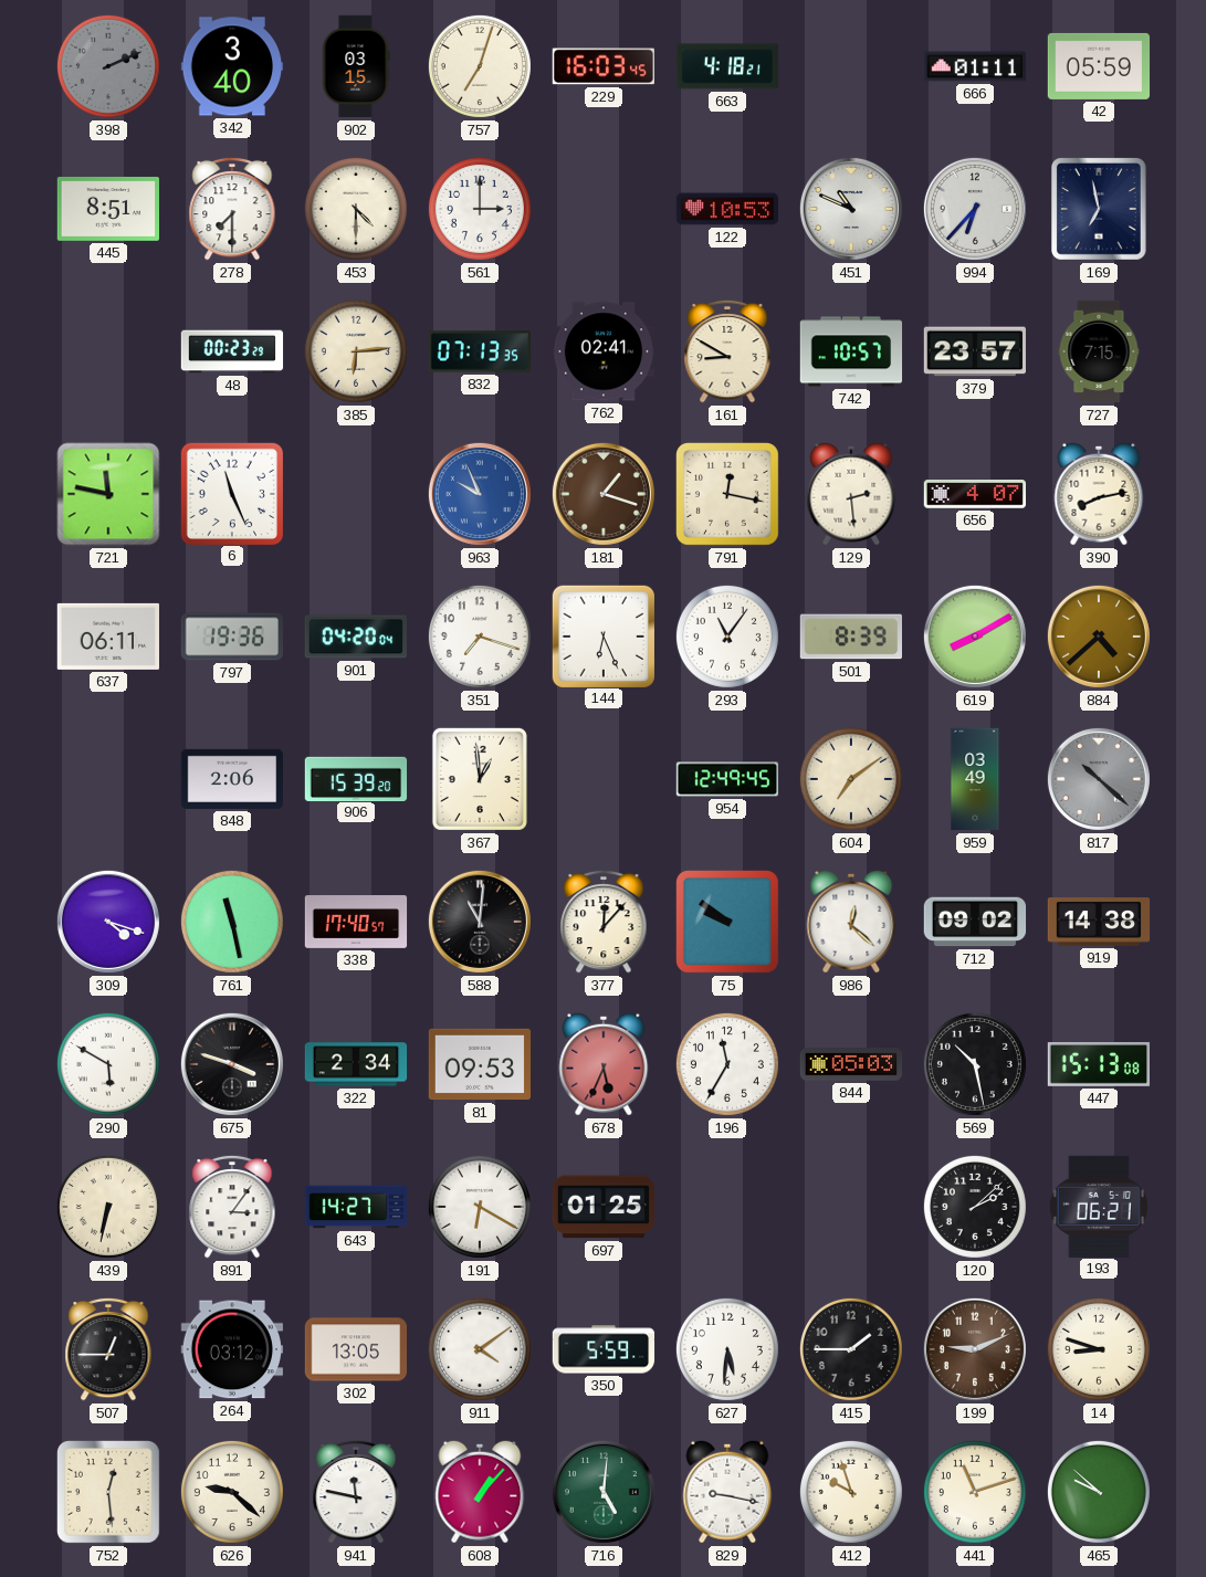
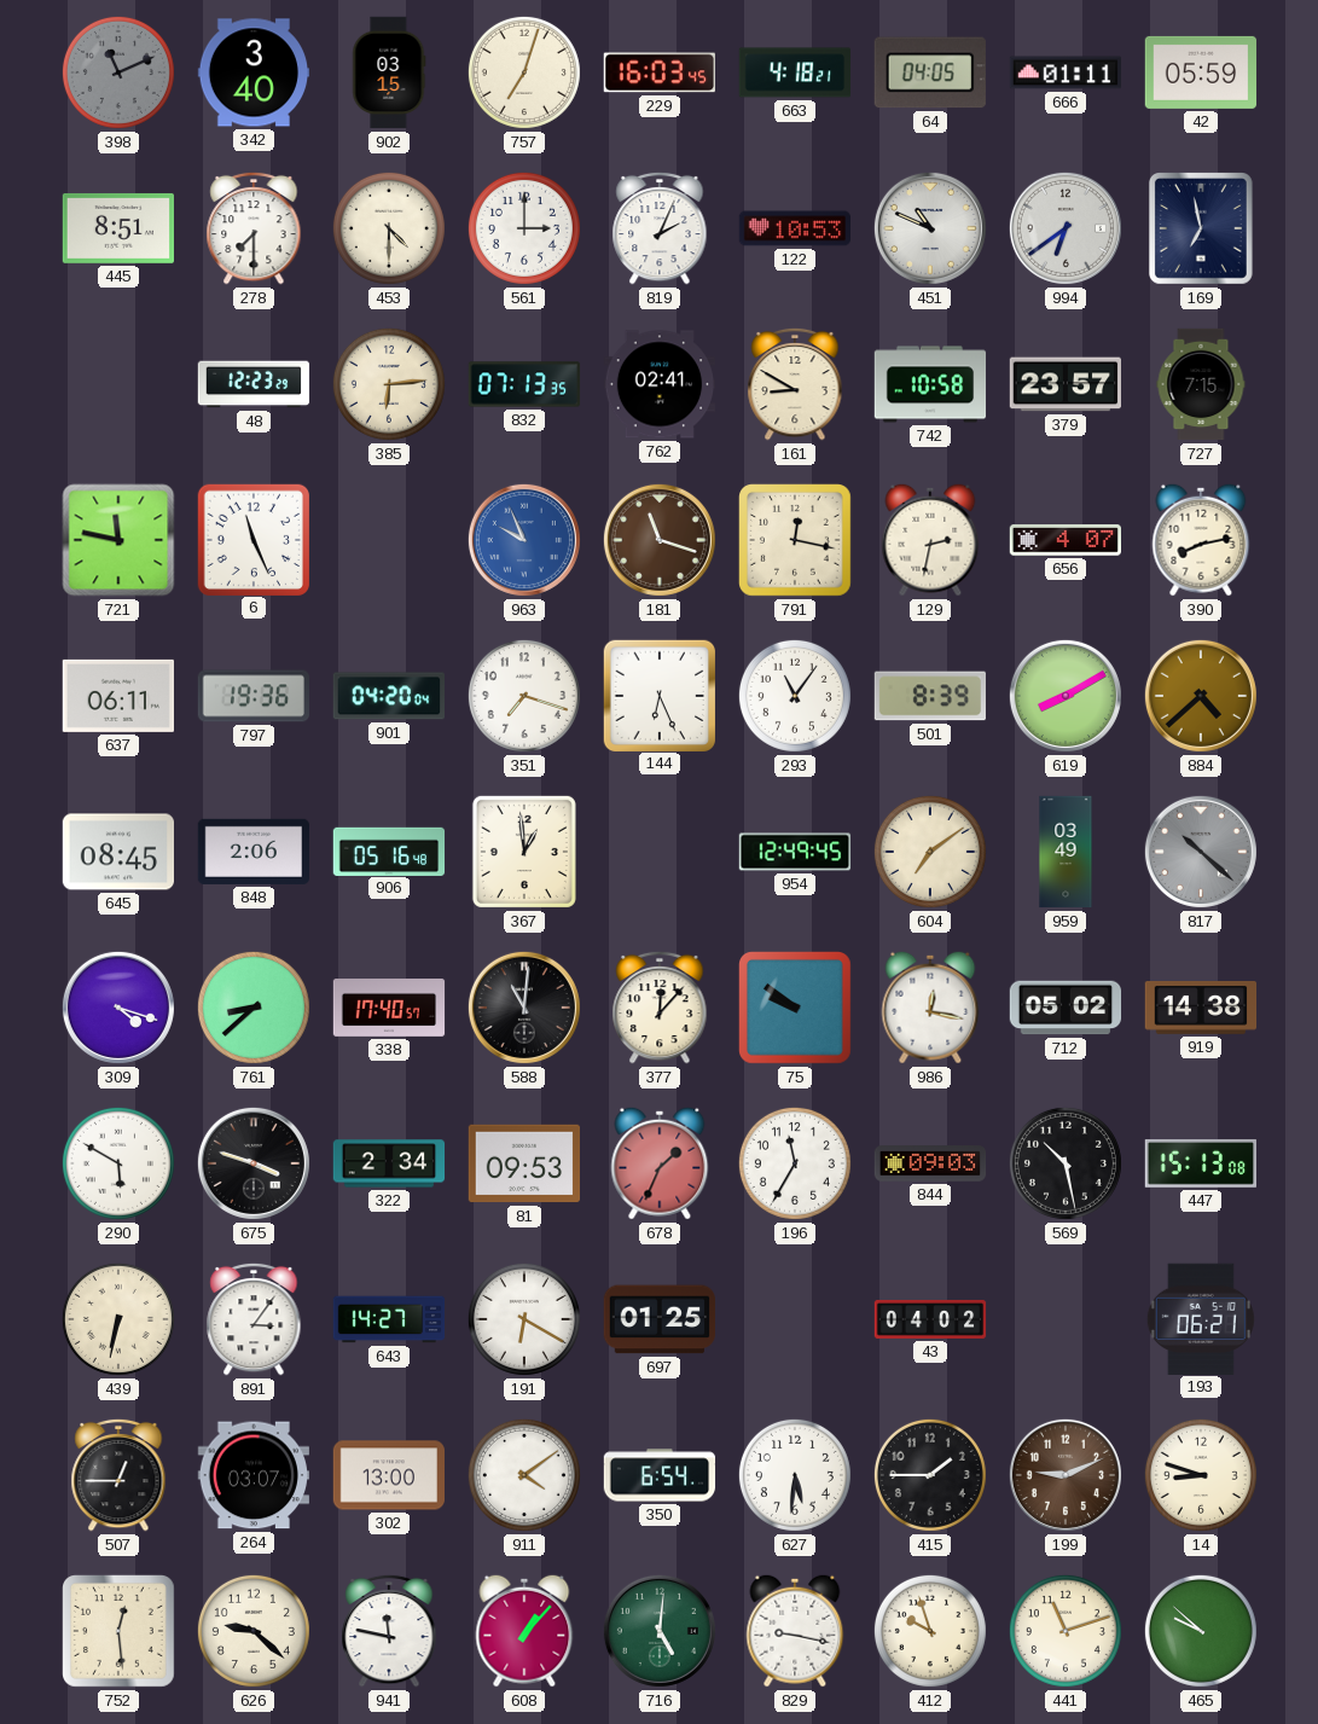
398: 2:11 -> 11:11
64: none -> 04:05
819: none -> 2:04
994: 6:37 -> 6:39
48: 00:23 -> 12:23
742: 10:57 -> 10:58
181: 1:18 -> 11:18
129: 2:29 -> 2:32
645: none -> 08:45
906: 15:39 -> 05:16
761: 11:28 -> 8:38
986: 12:22 -> 12:17
712: 09:02 -> 05:02
678: 5:34 -> 1:34
844: 05:03 -> 09:03
43: none -> 04:02
120: 2:08 -> none
264: 03:12 -> 03:07
302: 13:05 -> 13:00
350: 5:59 -> 6:54
